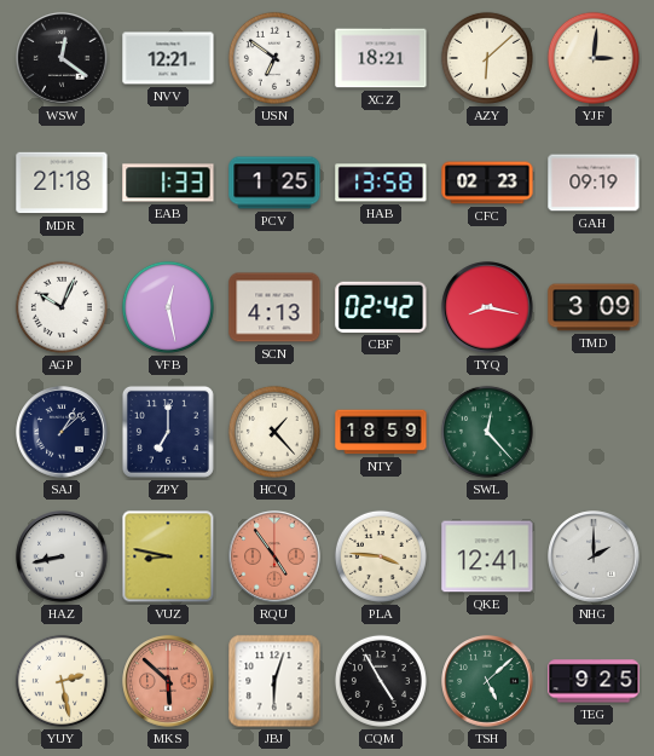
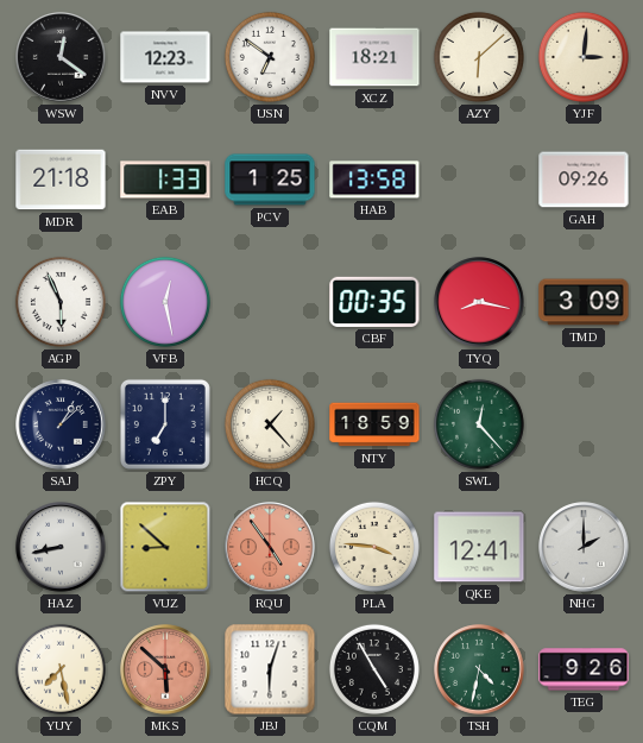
NVV: 12:21 -> 12:23
CFC: 02:23 -> none
GAH: 09:19 -> 09:26
AGP: 10:04 -> 5:56
SCN: 4:13 -> none
CBF: 02:42 -> 00:35
VUZ: 8:47 -> 8:52
YUY: 2:28 -> 7:28
TSH: 5:08 -> 4:32
TEG: 9:25 -> 9:26
